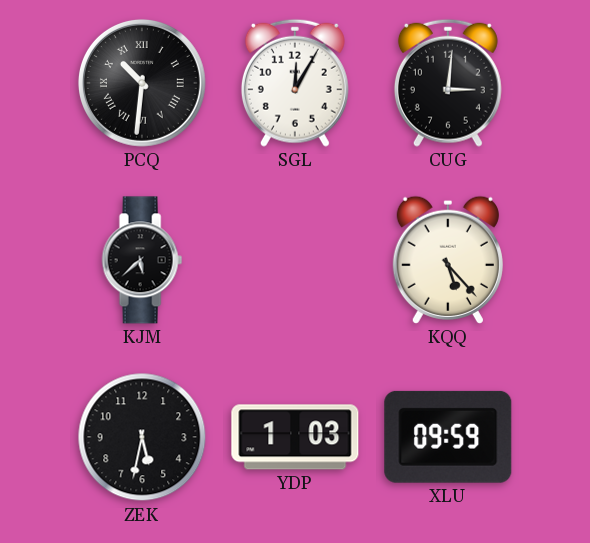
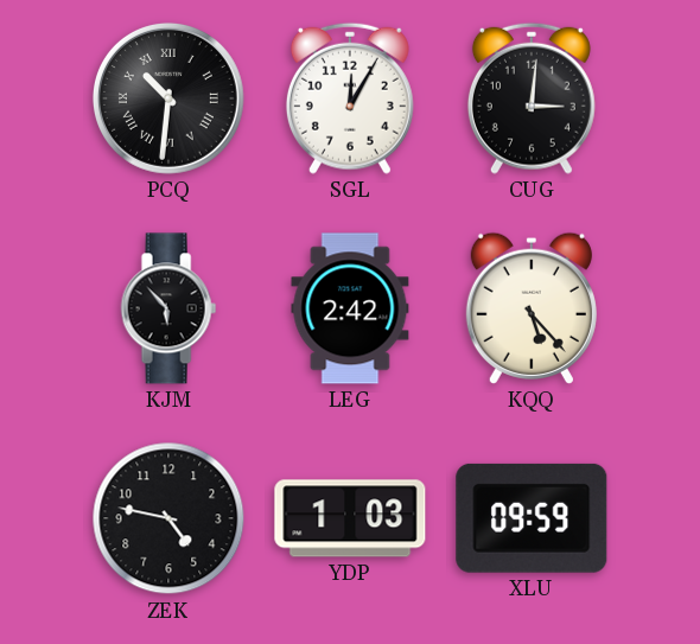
KJM: 5:38 -> 5:53
LEG: none -> 2:42
ZEK: 5:32 -> 4:47
